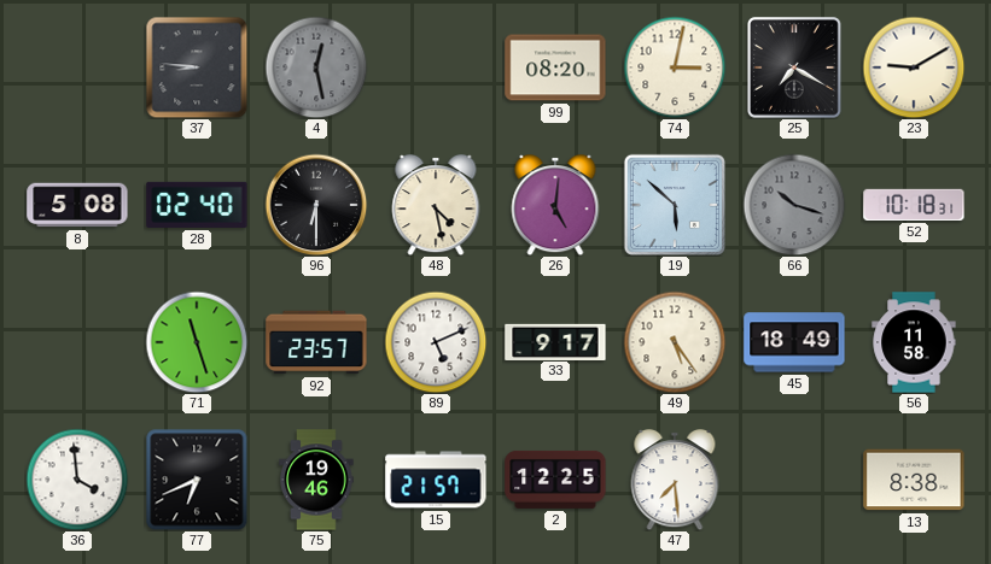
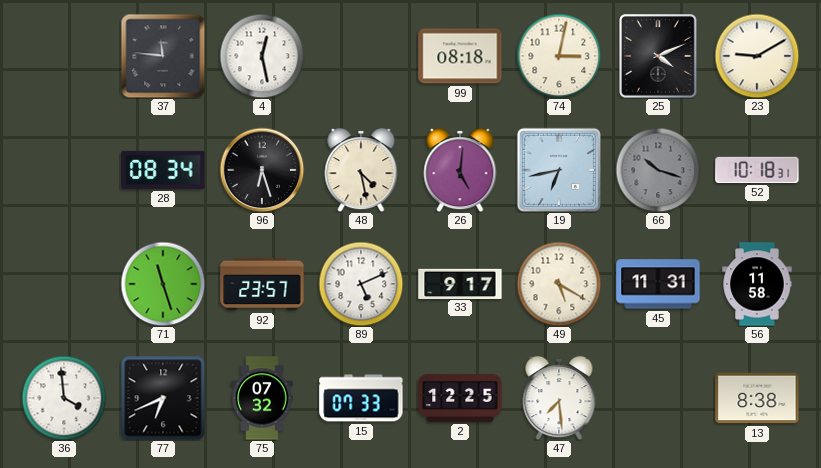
37: 8:46 -> 11:46
4 dial: grey -> white
99: 08:20 -> 08:18
25: 7:20 -> 4:11
8: 5:08 -> none
28: 02:40 -> 08:34
96: 6:30 -> 6:27
19: 5:52 -> 6:43
49: 5:24 -> 5:20
45: 18:49 -> 11:31
75: 19:46 -> 07:32
15: 21:57 -> 07:33
